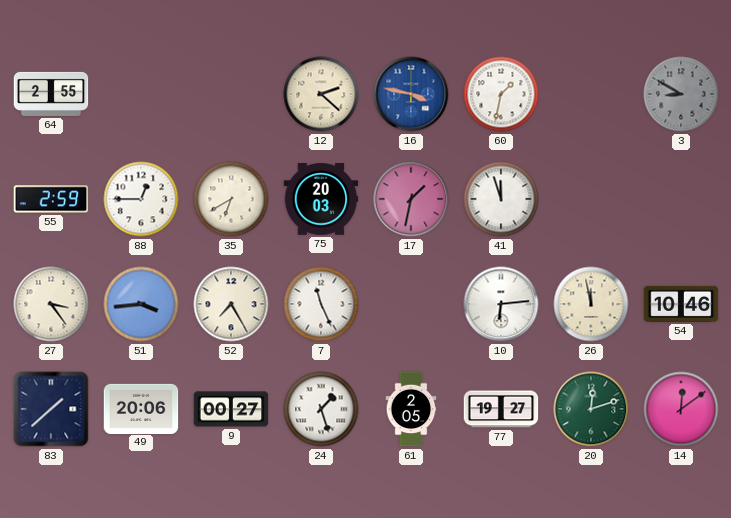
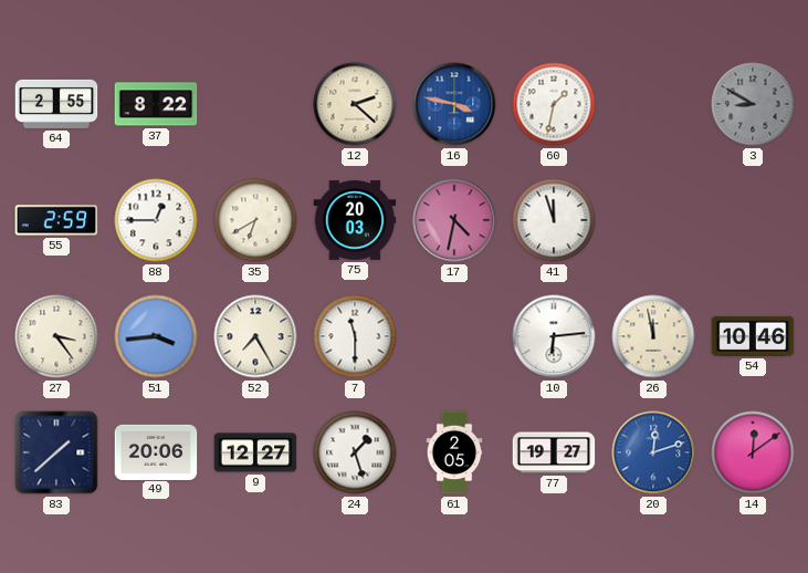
37: none -> 8:22
17: 1:32 -> 4:32
7: 11:26 -> 11:30
9: 00:27 -> 12:27
20 dial: green -> blue
